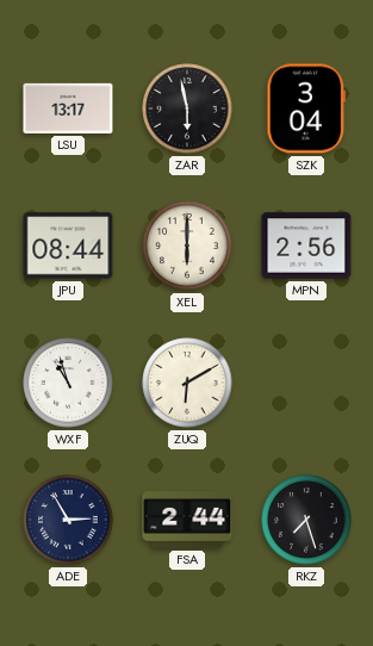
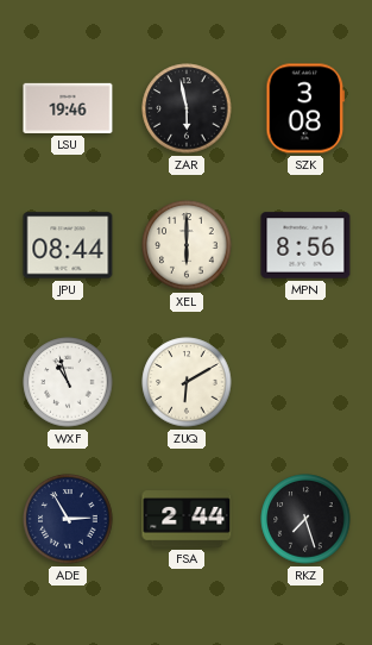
LSU: 13:17 -> 19:46
SZK: 3:04 -> 3:08
MPN: 2:56 -> 8:56
